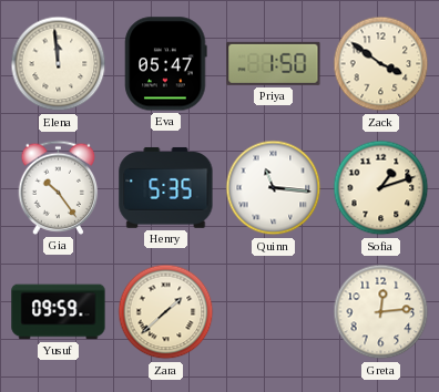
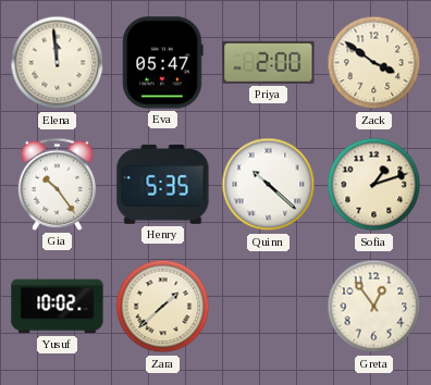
Priya: 1:50 -> 2:00
Quinn: 11:16 -> 10:22
Yusuf: 09:59 -> 10:02
Greta: 12:14 -> 12:54
